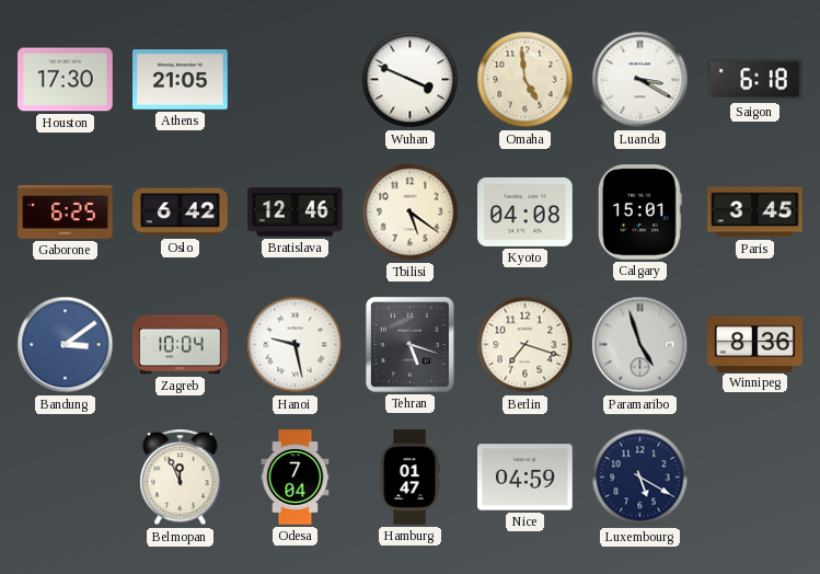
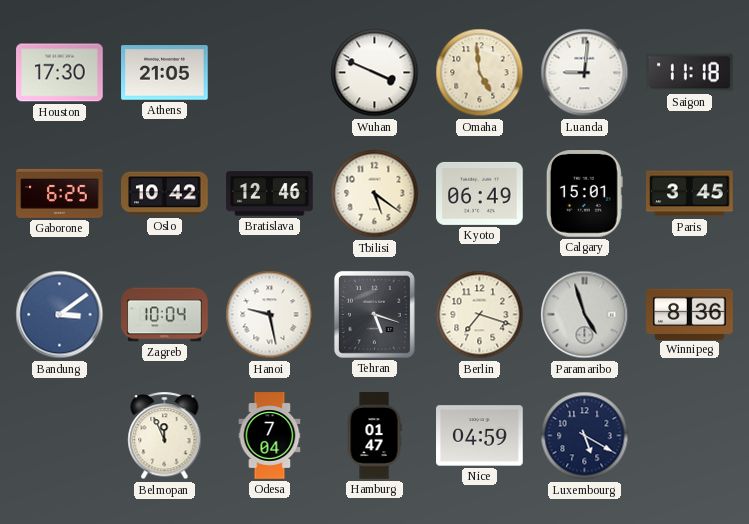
Luanda: 3:20 -> 9:01
Saigon: 6:18 -> 11:18
Oslo: 6:42 -> 10:42
Kyoto: 04:08 -> 06:49
